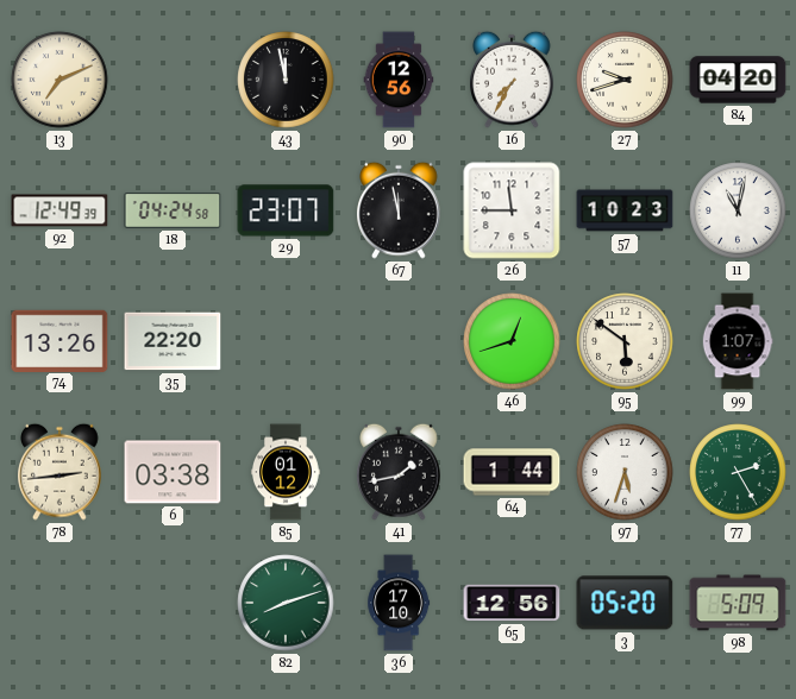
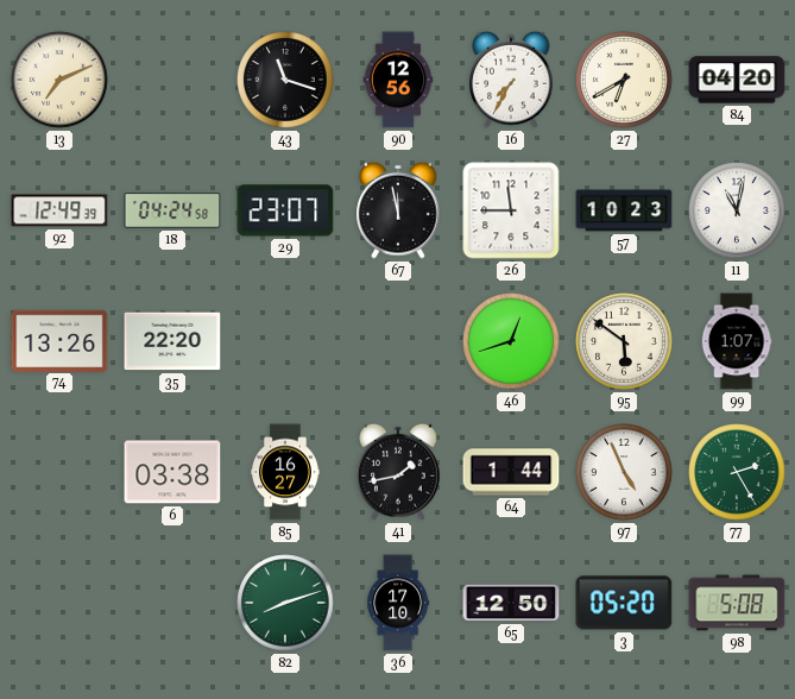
43: 11:58 -> 11:18
27: 9:42 -> 6:40
78: 2:44 -> none
85: 01:12 -> 16:27
97: 5:33 -> 4:56
65: 12:56 -> 12:50
98: 5:09 -> 5:08
